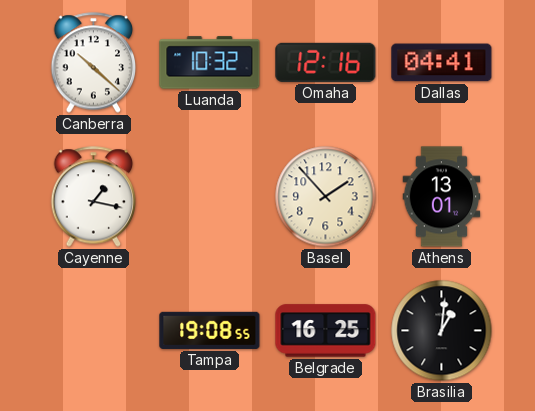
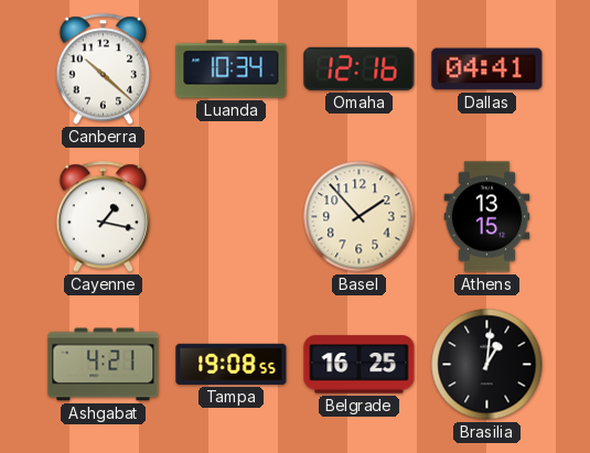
Luanda: 10:32 -> 10:34
Athens: 13:01 -> 13:15
Ashgabat: none -> 4:21
